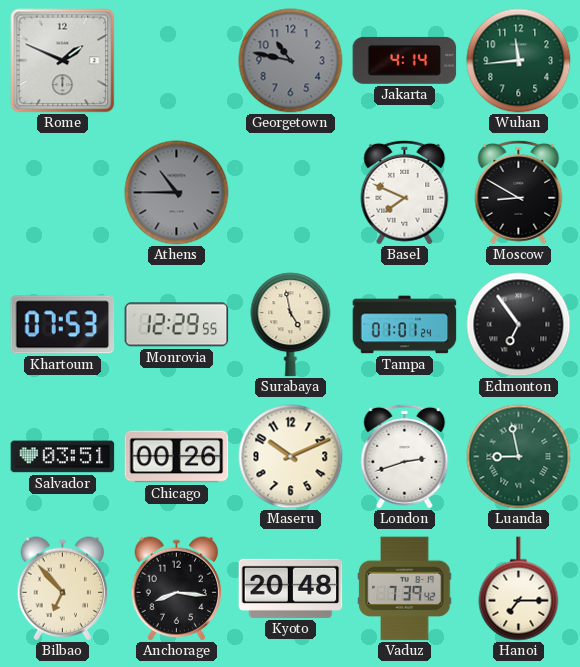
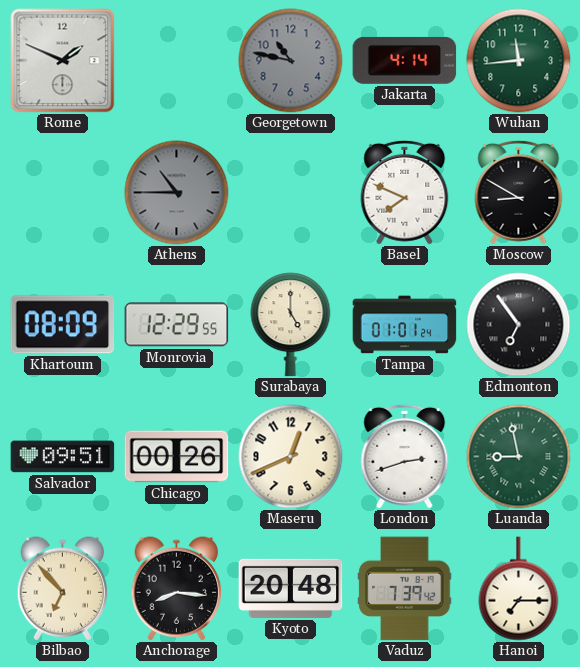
Khartoum: 07:53 -> 08:09
Surabaya: 4:58 -> 5:00
Salvador: 03:51 -> 09:51
Maseru: 10:11 -> 12:41
